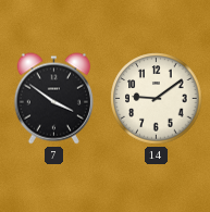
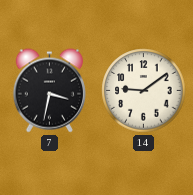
7: 3:51 -> 3:32
